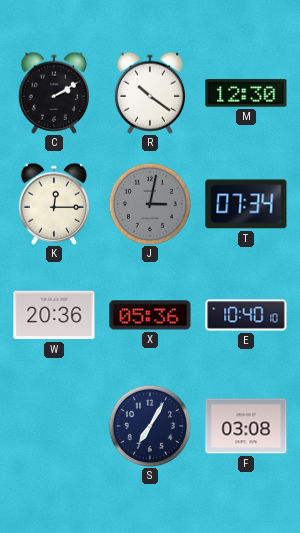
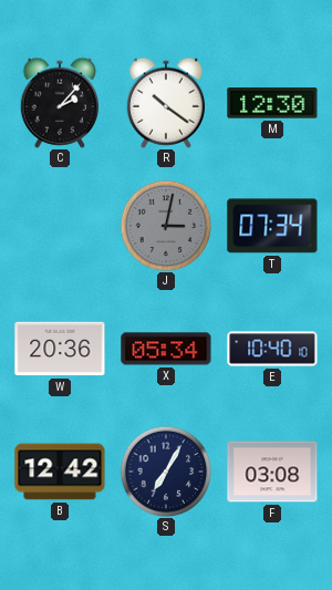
C: 2:10 -> 2:07
K: 12:15 -> none
X: 05:36 -> 05:34
B: none -> 12:42
